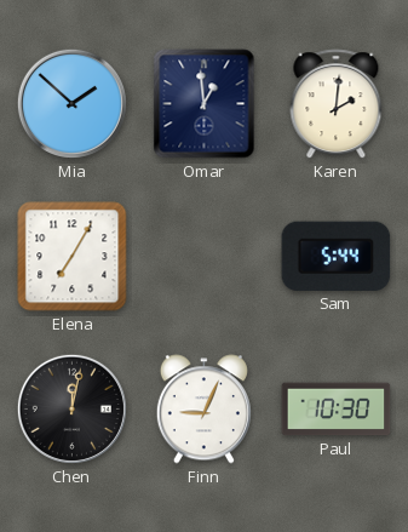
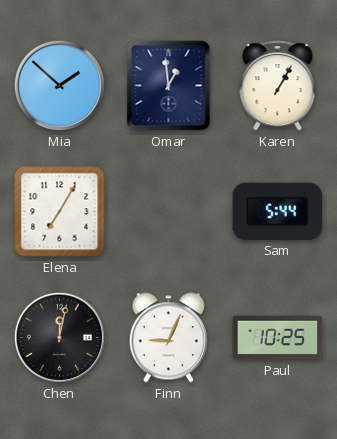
Karen: 2:01 -> 1:05
Paul: 10:30 -> 10:25
